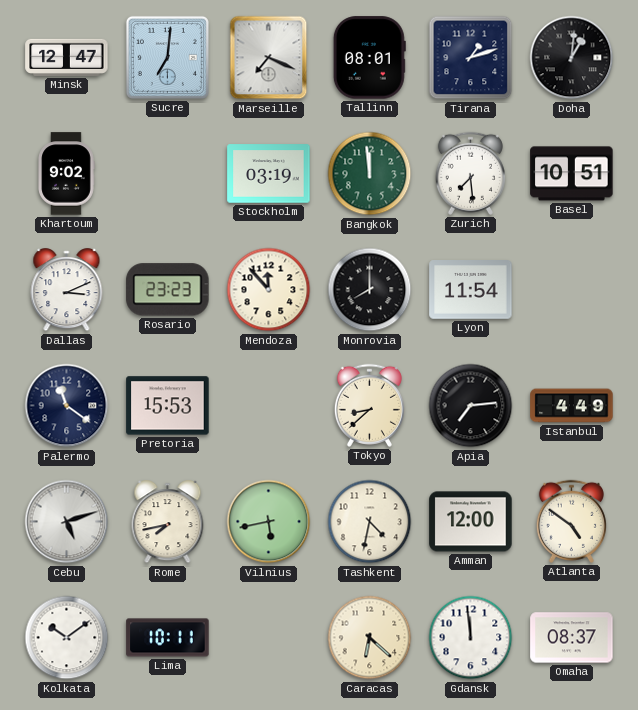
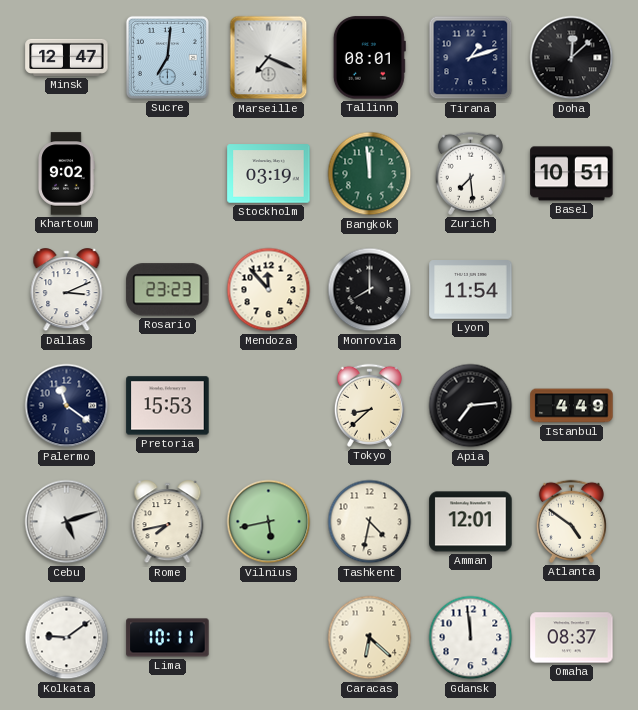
Doha: 1:01 -> 12:08
Amman: 12:00 -> 12:01
Kolkata: 10:09 -> 9:09
